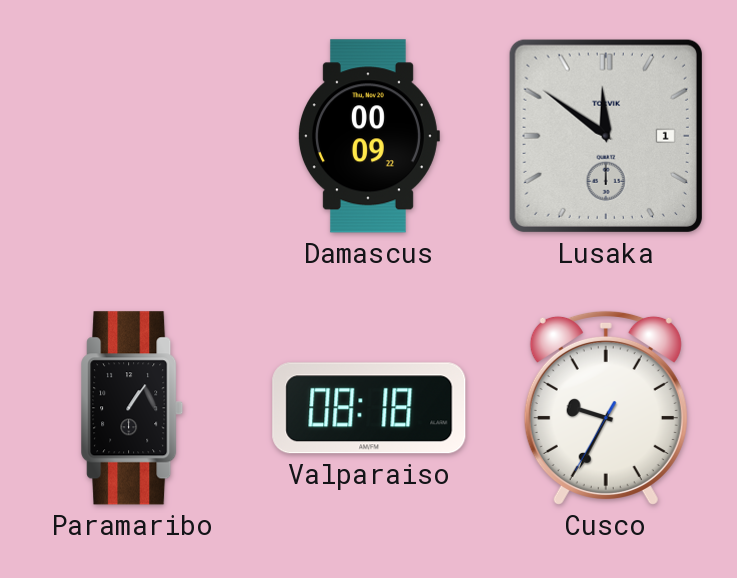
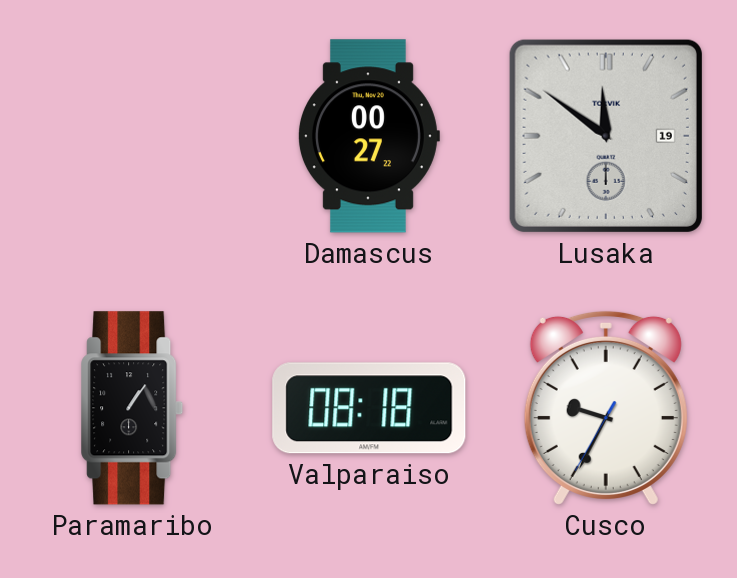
Damascus: 00:09 -> 00:27
Lusaka date: 1 -> 19
